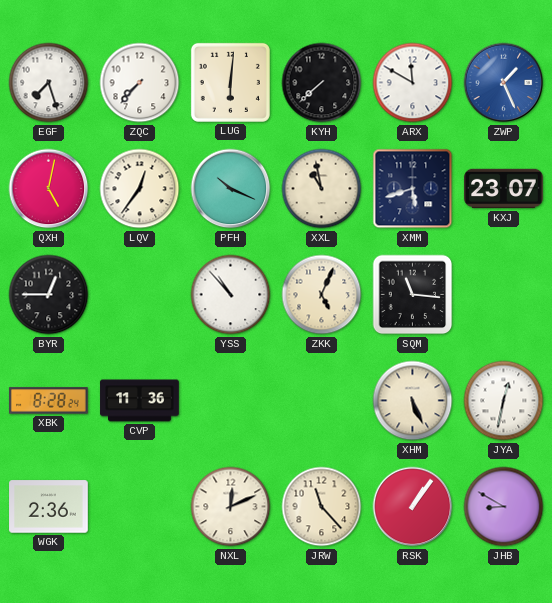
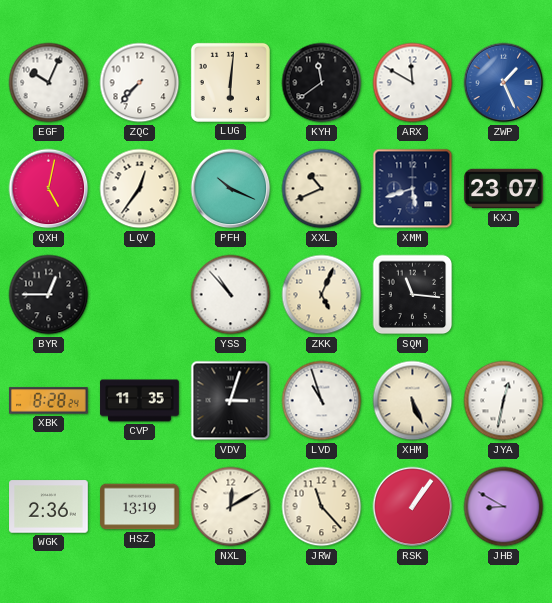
EGF: 7:27 -> 10:04
KYH: 7:38 -> 11:39
XXL: 10:58 -> 10:41
CVP: 11:36 -> 11:35
VDV: none -> 3:03
LVD: none -> 10:57
HSZ: none -> 13:19
NXL: 12:11 -> 12:10
